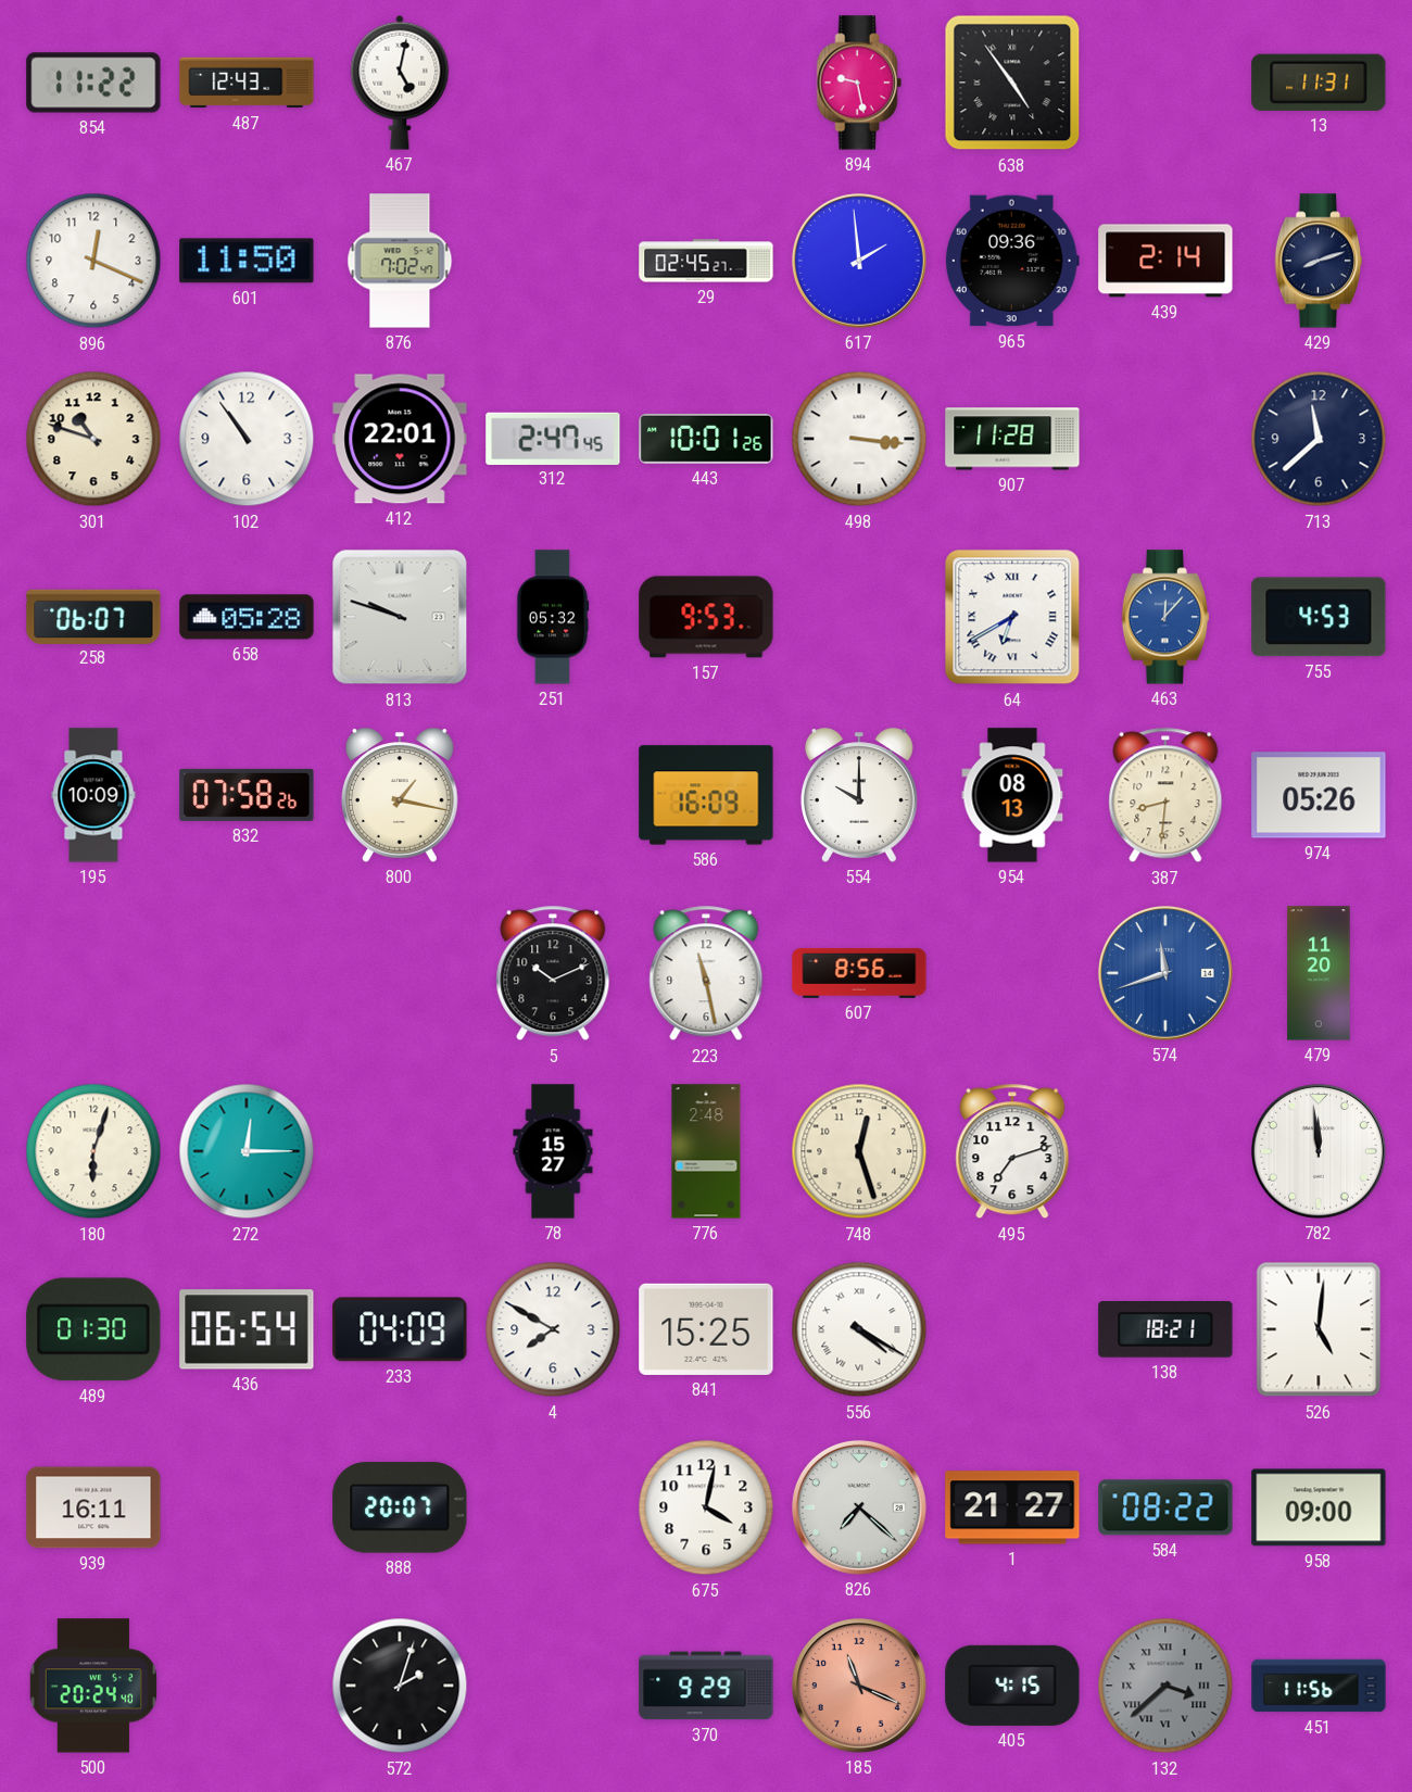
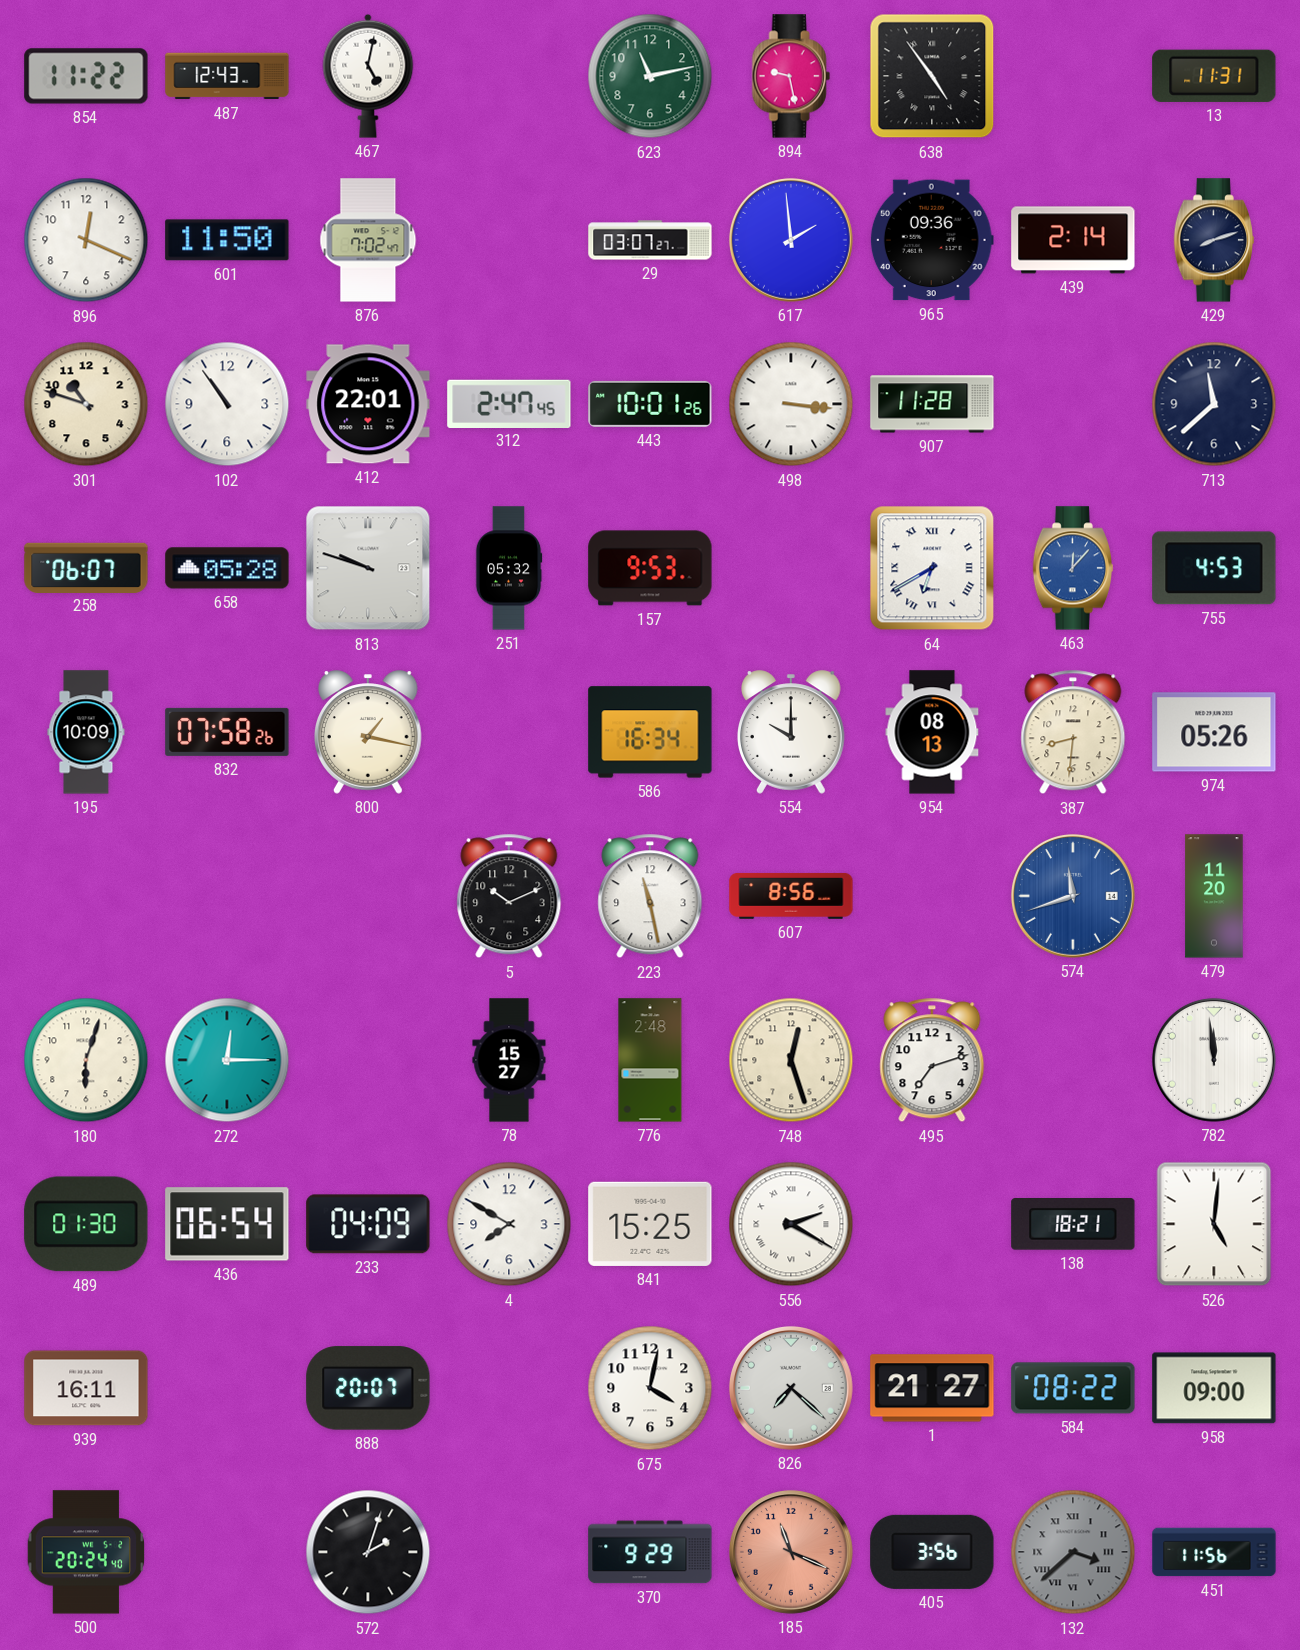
623: none -> 11:13
29: 02:45 -> 03:07
586: 16:09 -> 16:34
556: 4:20 -> 2:20
405: 4:15 -> 3:56
